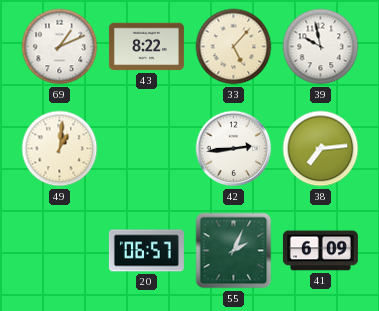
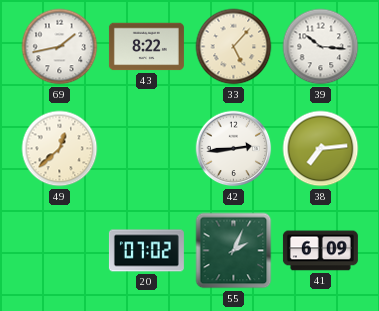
69: 1:11 -> 1:43
39: 9:58 -> 10:16
49: 1:01 -> 12:38
20: 06:57 -> 07:02
